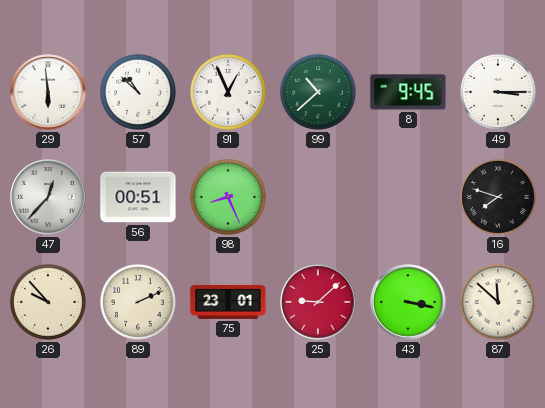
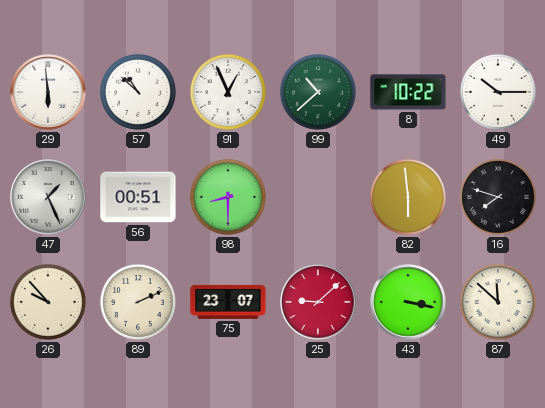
8: 9:45 -> 10:22
49: 3:15 -> 10:15
47: 12:37 -> 1:26
98: 8:26 -> 8:30
82: none -> 5:59
75: 23:01 -> 23:07
